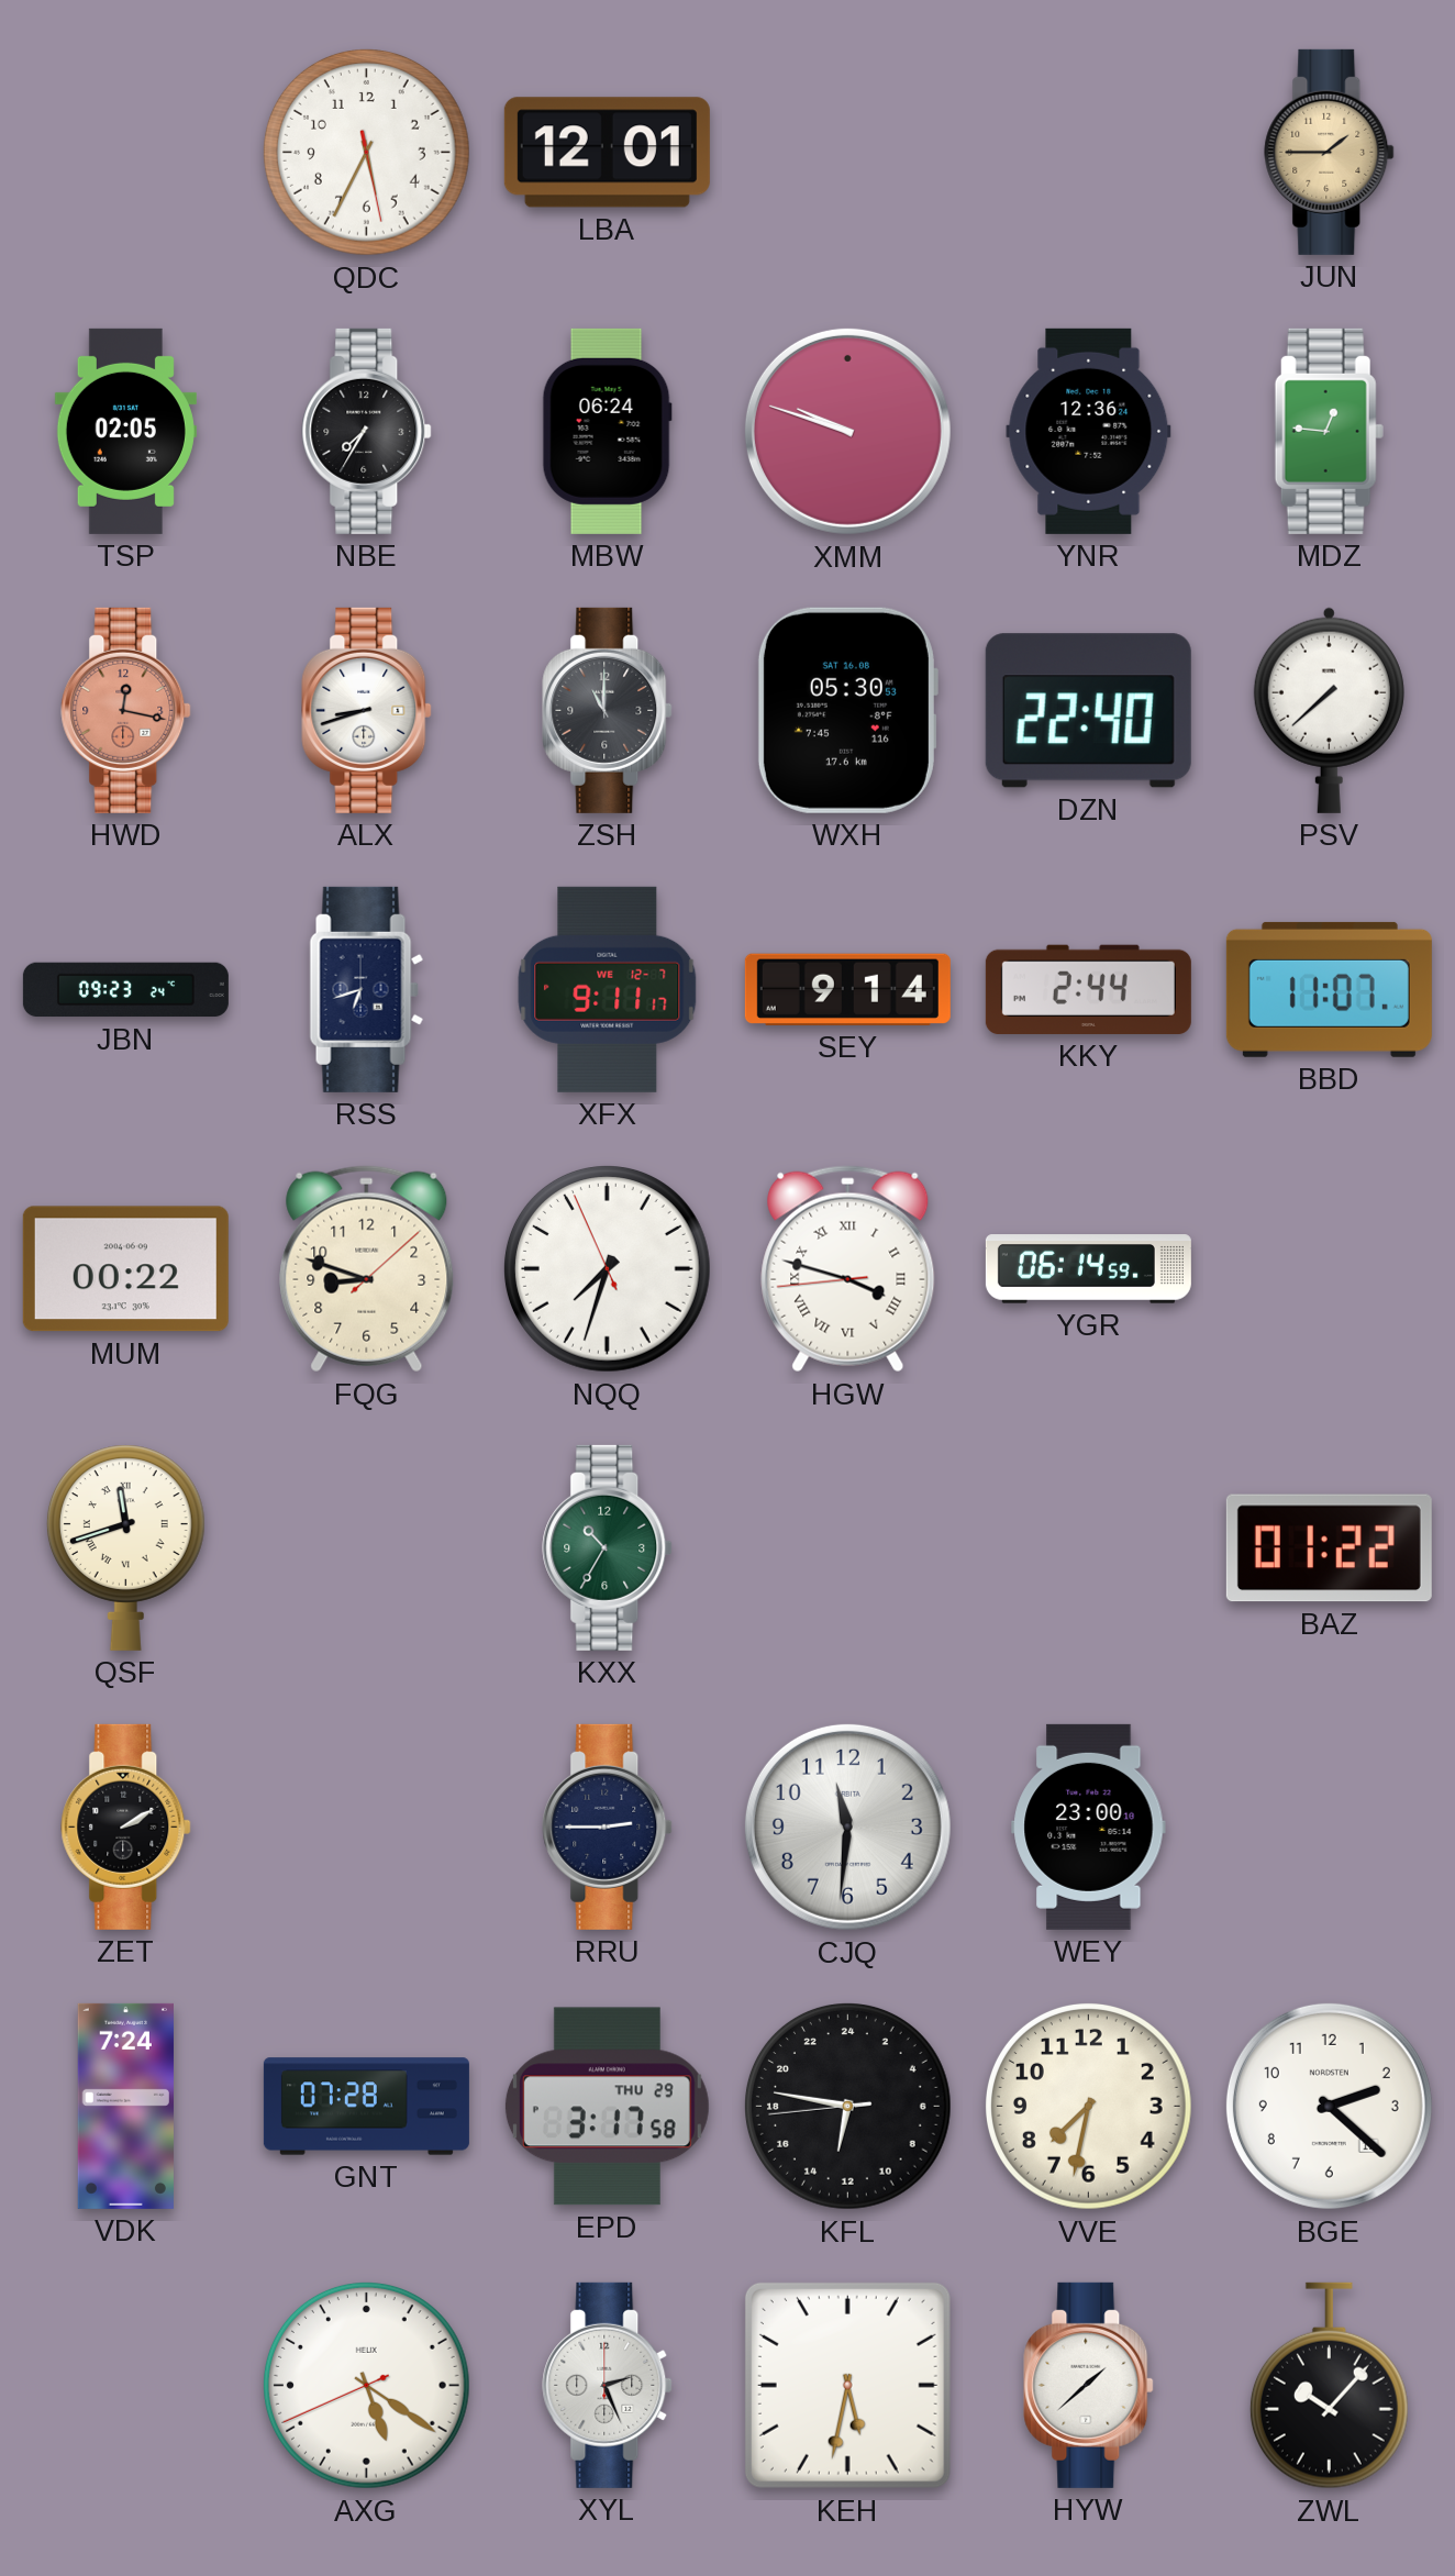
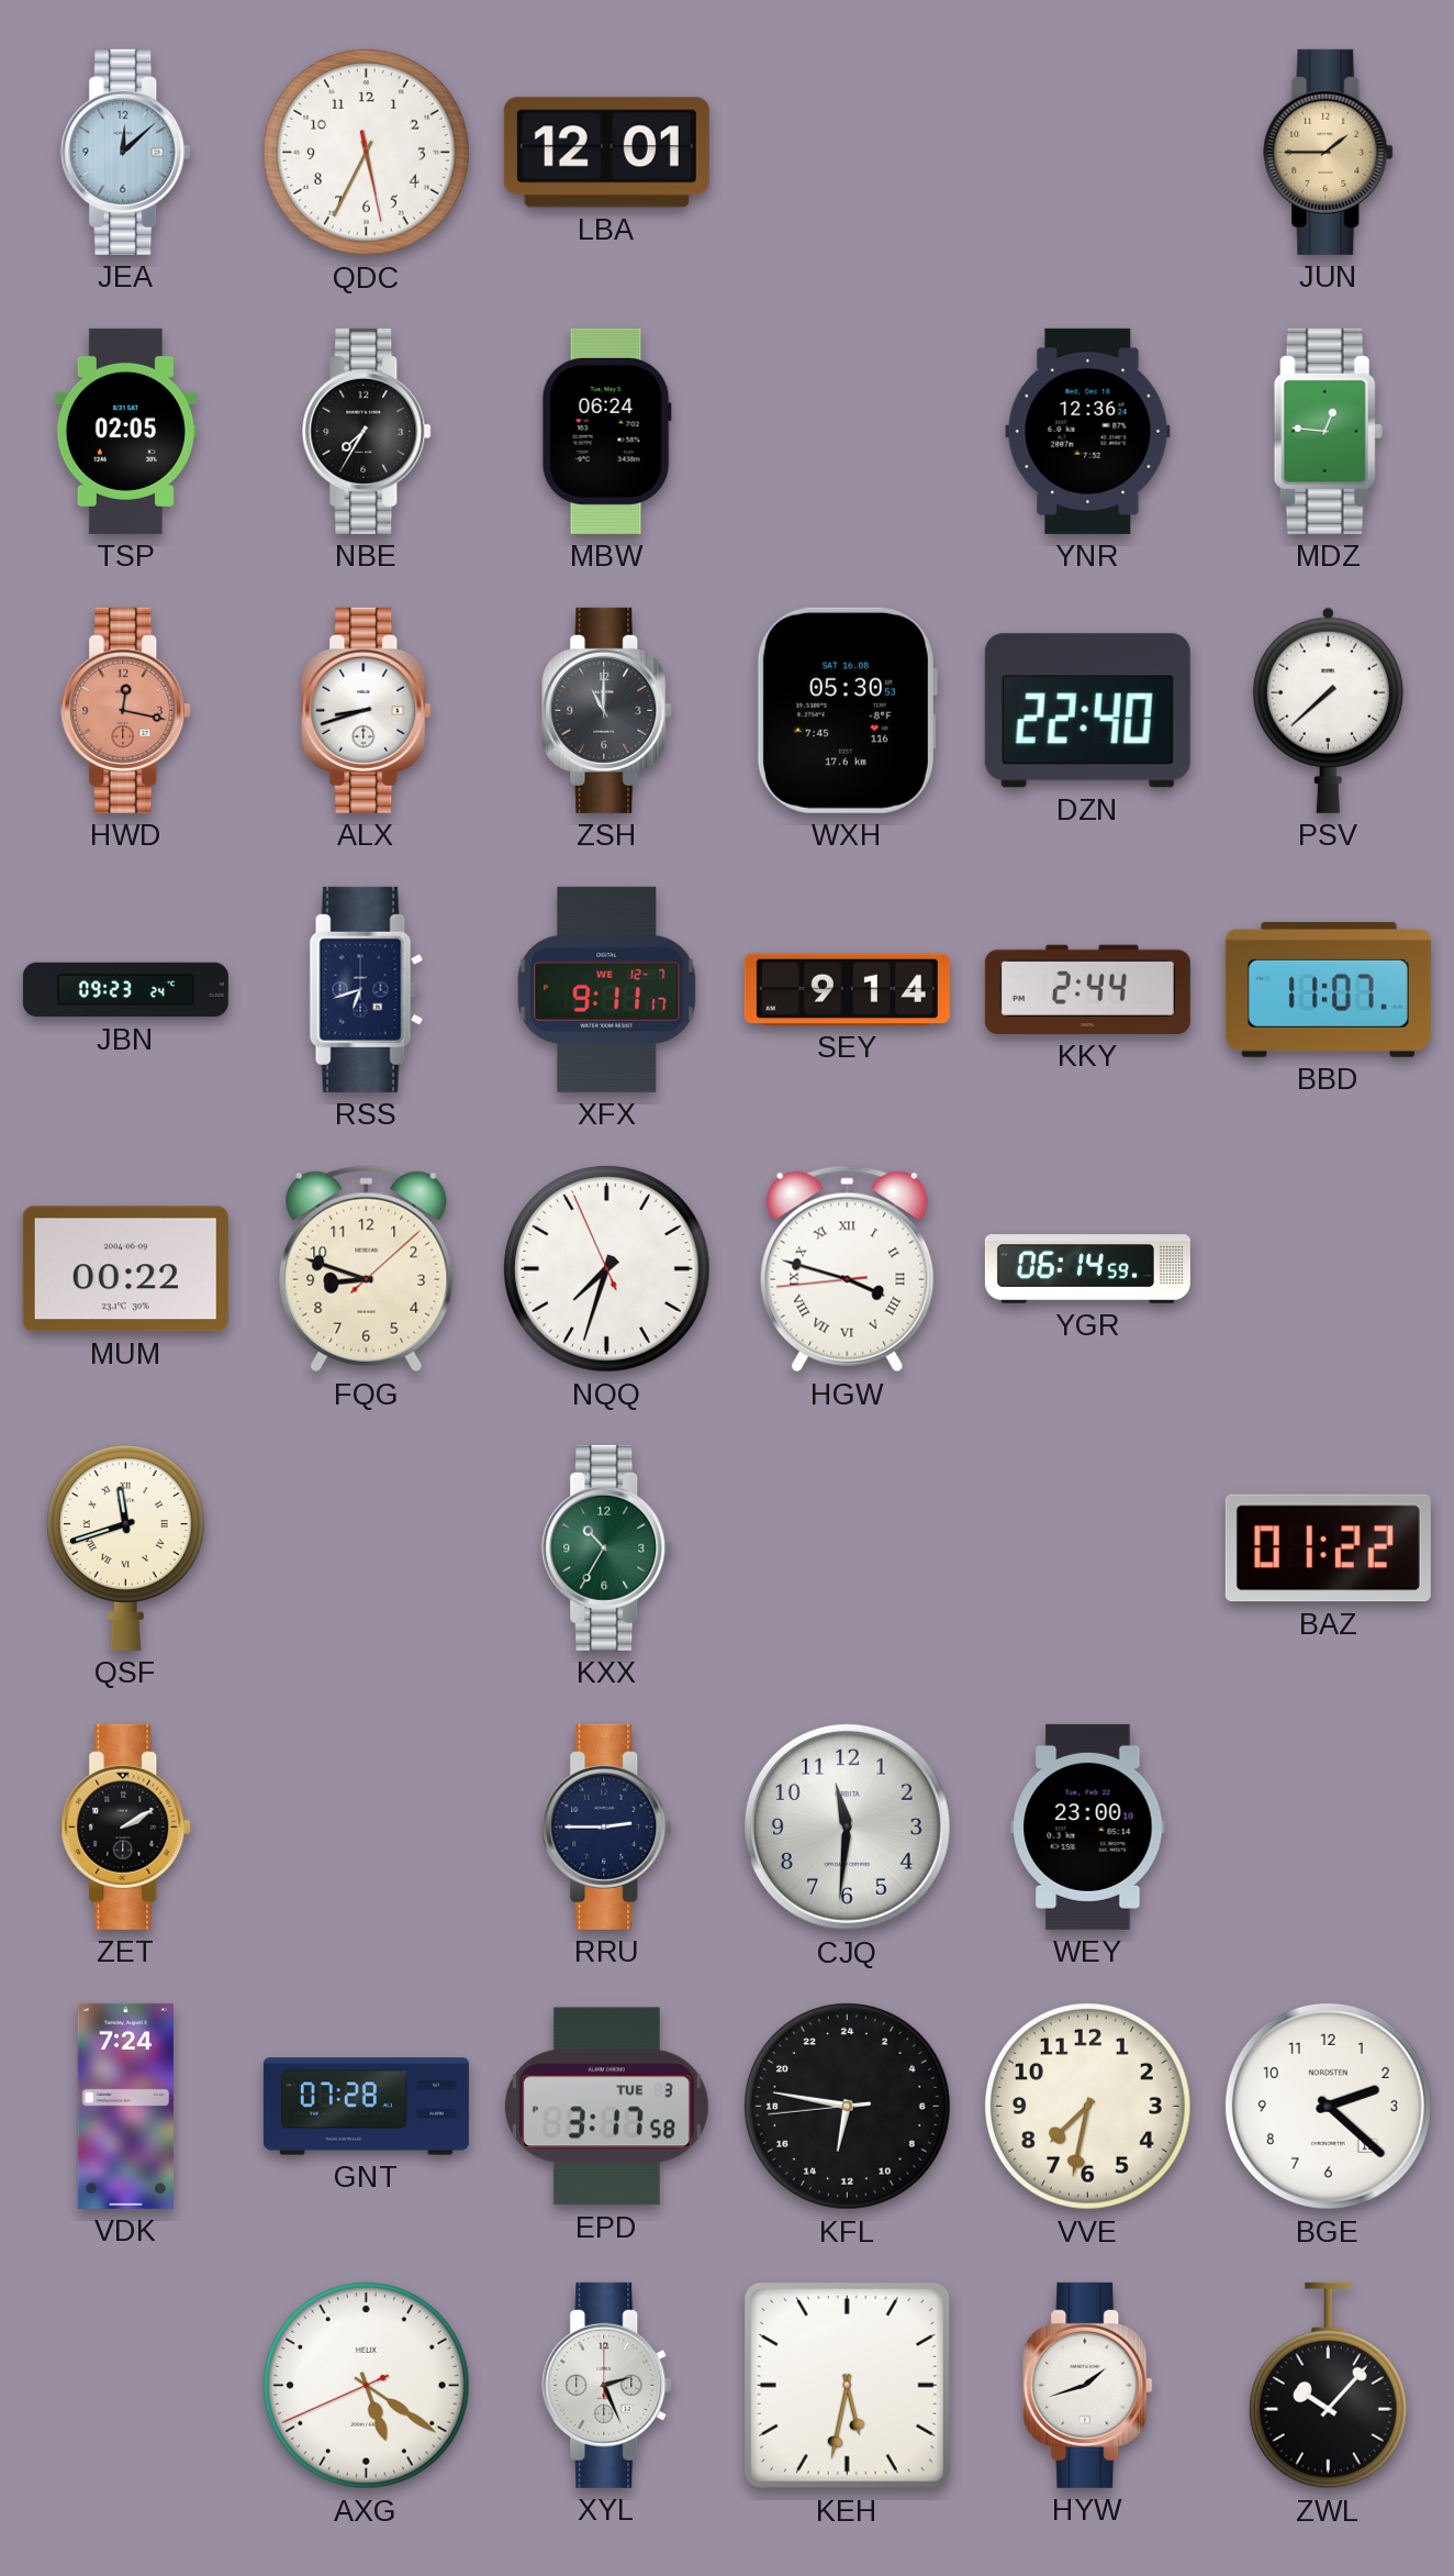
JEA: none -> 12:08
XMM: 9:48 -> none
EPD date: THU 29 -> TUE 3
HYW: 1:38 -> 1:42
